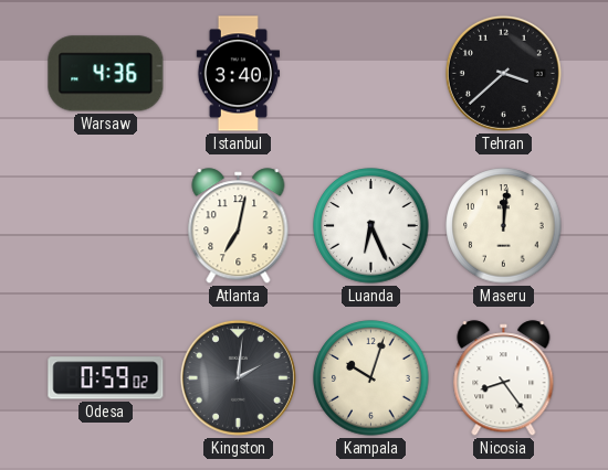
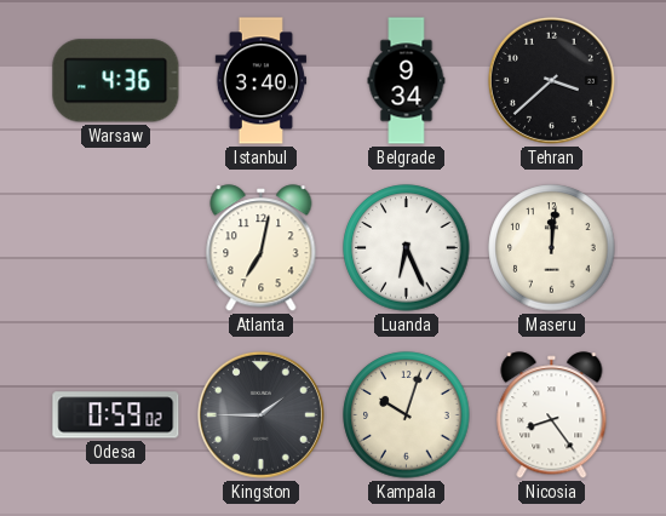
Belgrade: none -> 9:34
Kingston: 2:01 -> 1:45
